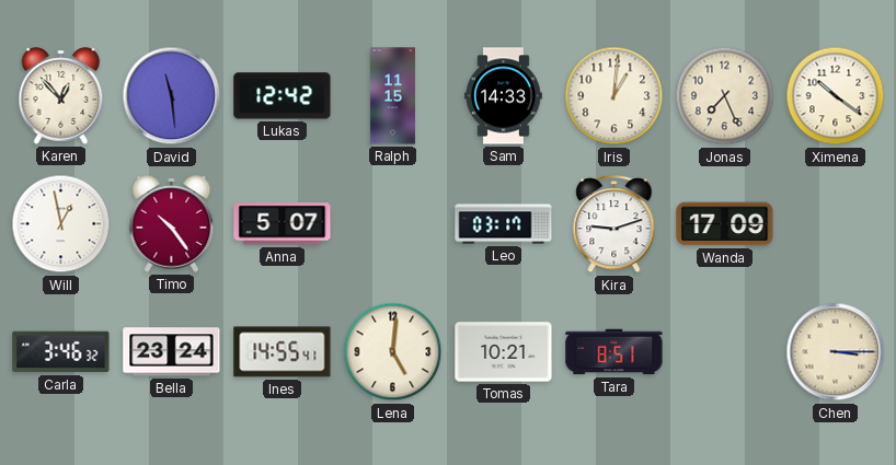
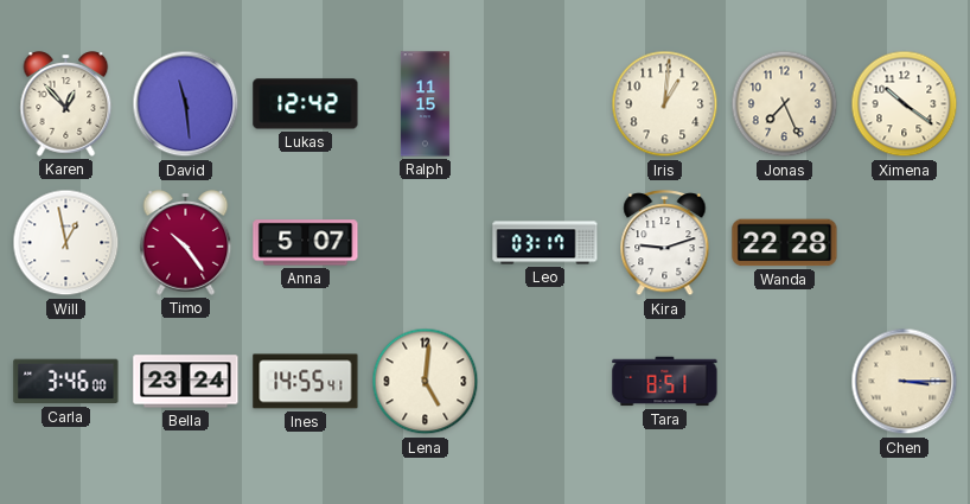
Sam: 14:33 -> none
Wanda: 17:09 -> 22:28
Carla: 3:46:32 -> 3:46:00
Tomas: 10:21 -> none
